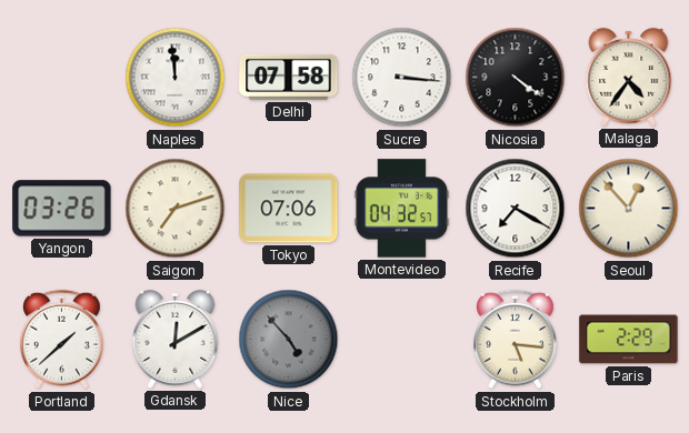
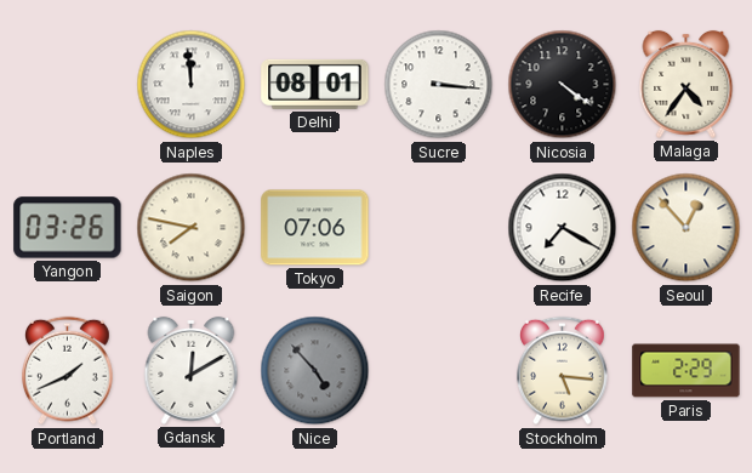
Delhi: 07:58 -> 08:01
Saigon: 7:12 -> 7:47
Montevideo: 04:32 -> none
Portland: 1:38 -> 1:41
